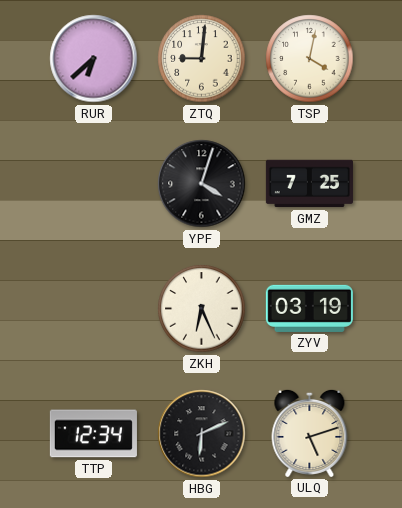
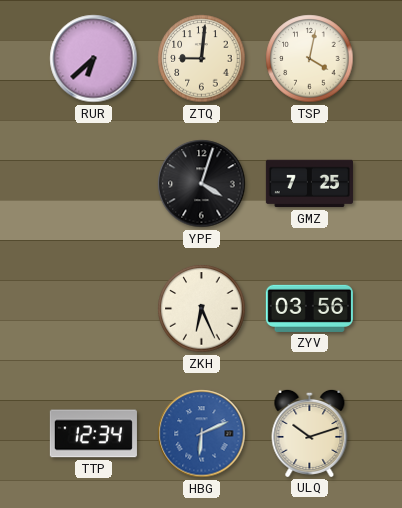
ZYV: 03:19 -> 03:56
HBG dial: black -> blue
ULQ: 5:12 -> 10:12
